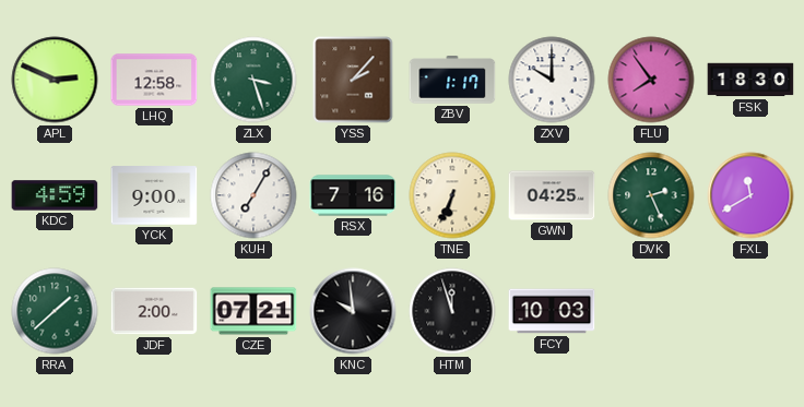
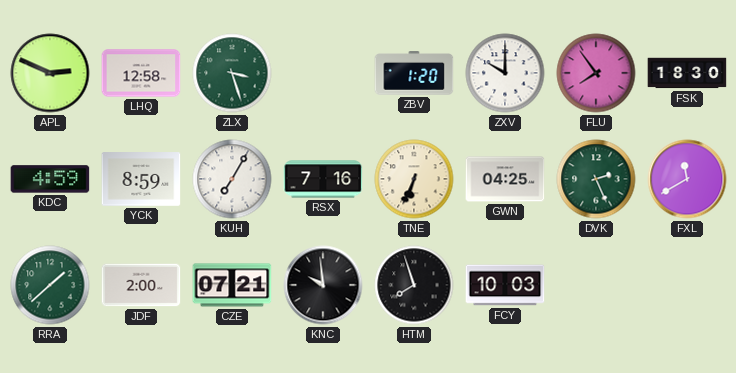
YSS: 2:07 -> none
ZBV: 1:17 -> 1:20
YCK: 9:00 -> 8:59
HTM: 11:57 -> 7:57
